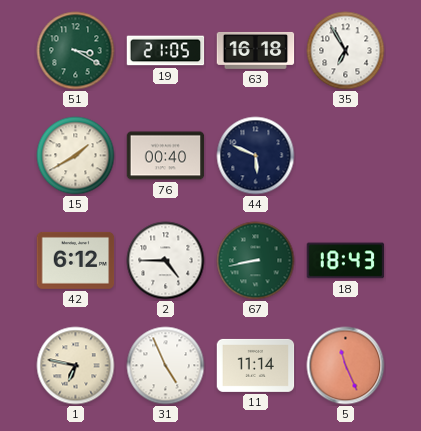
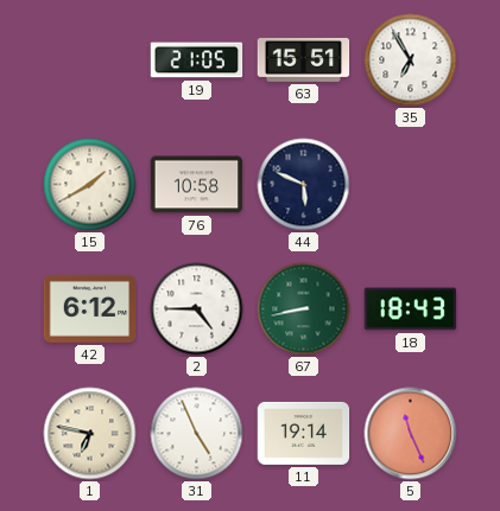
51: 3:20 -> none
63: 16:18 -> 15:51
76: 00:40 -> 10:58
11: 11:14 -> 19:14
